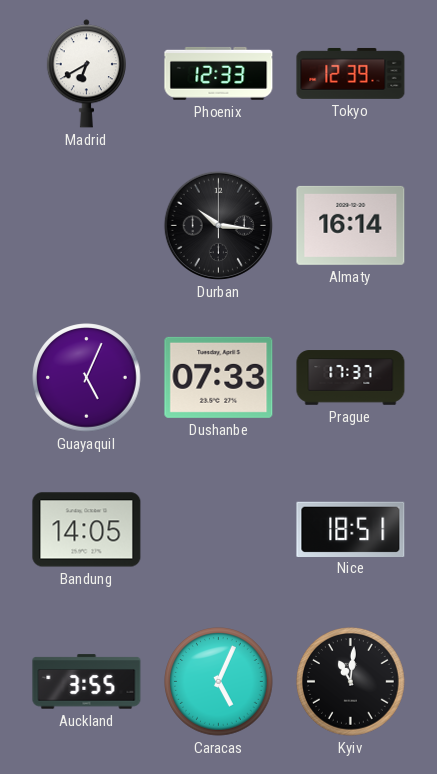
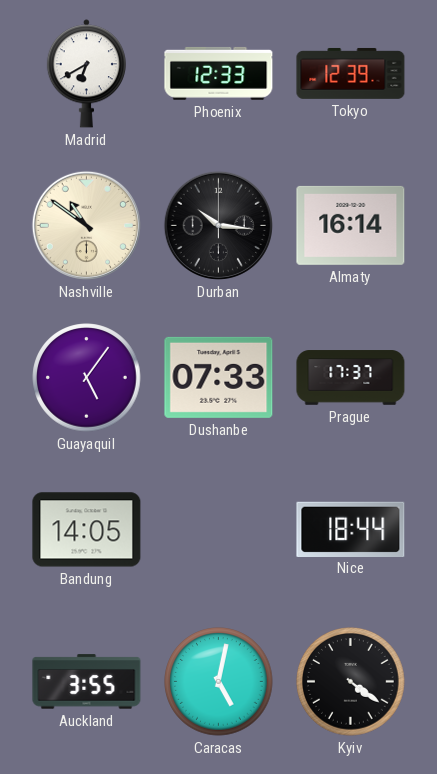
Nashville: none -> 10:51
Guayaquil: 5:04 -> 5:06
Nice: 18:51 -> 18:44
Caracas: 5:04 -> 5:02
Kyiv: 11:01 -> 4:21
